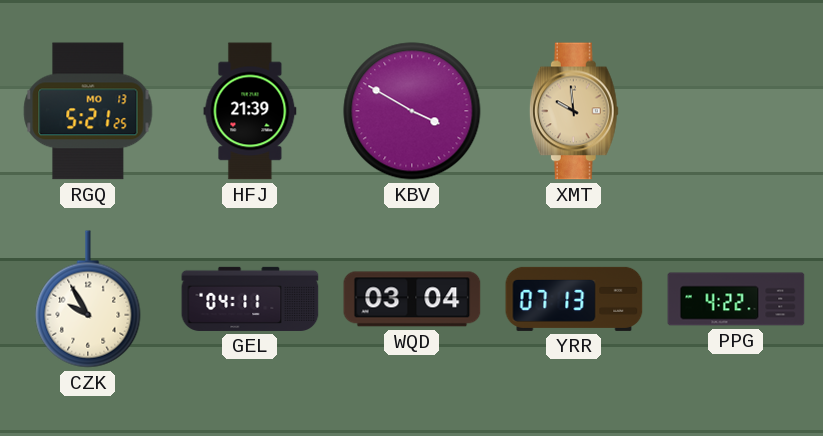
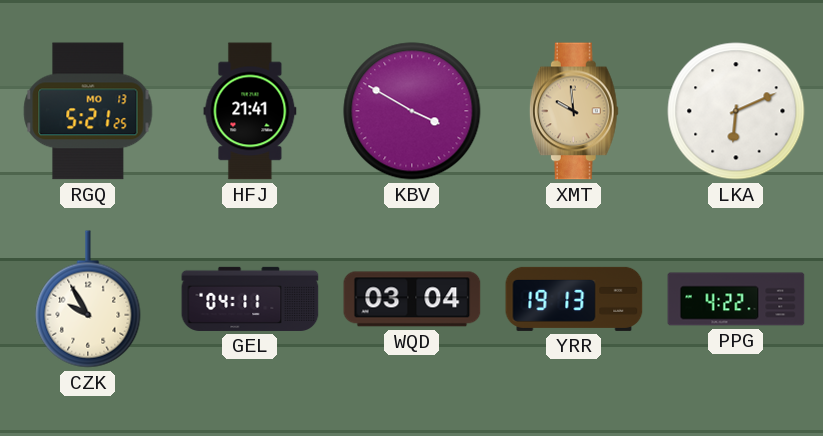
HFJ: 21:39 -> 21:41
LKA: none -> 6:11
YRR: 07:13 -> 19:13
